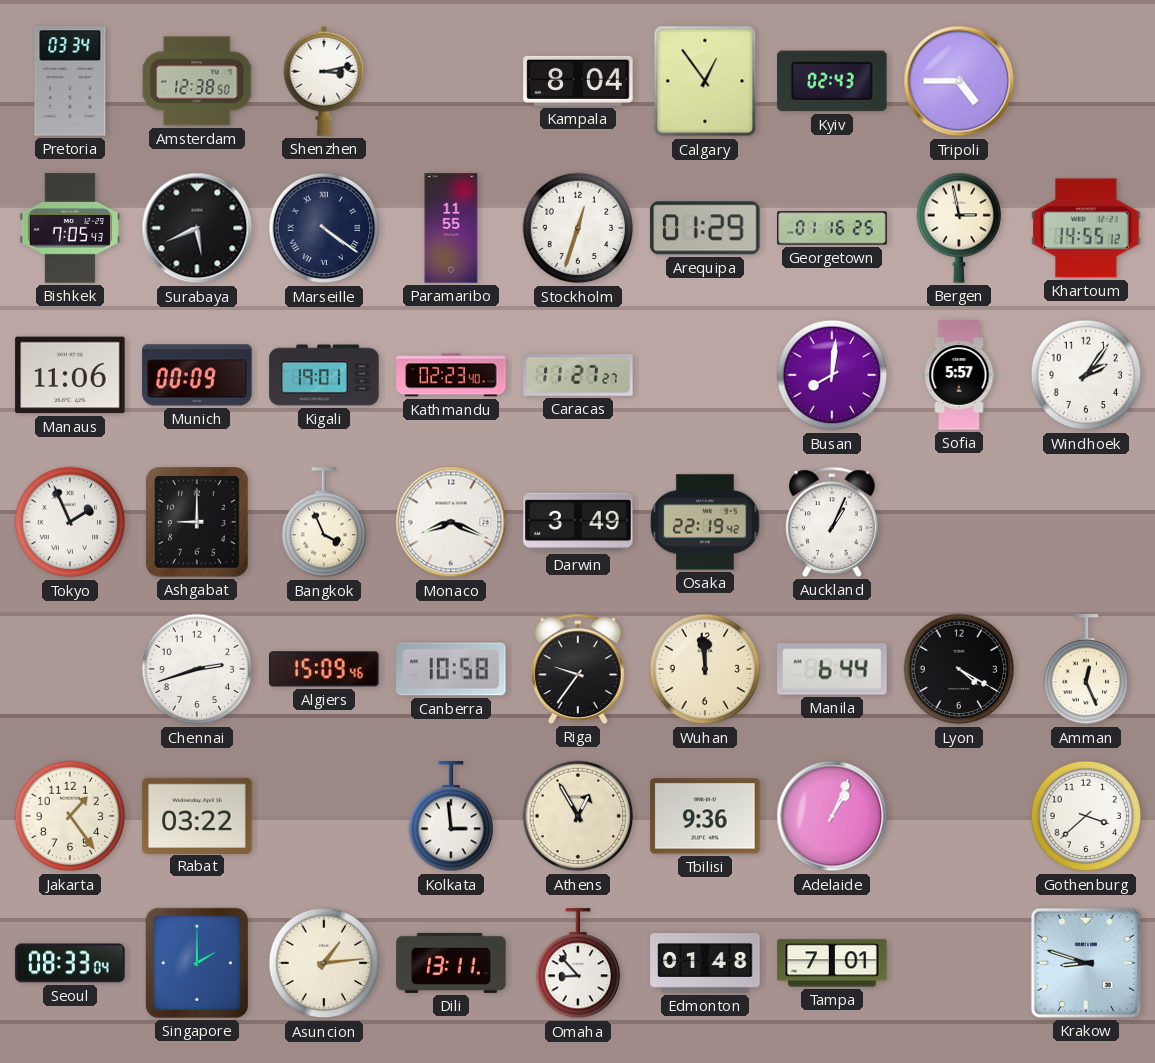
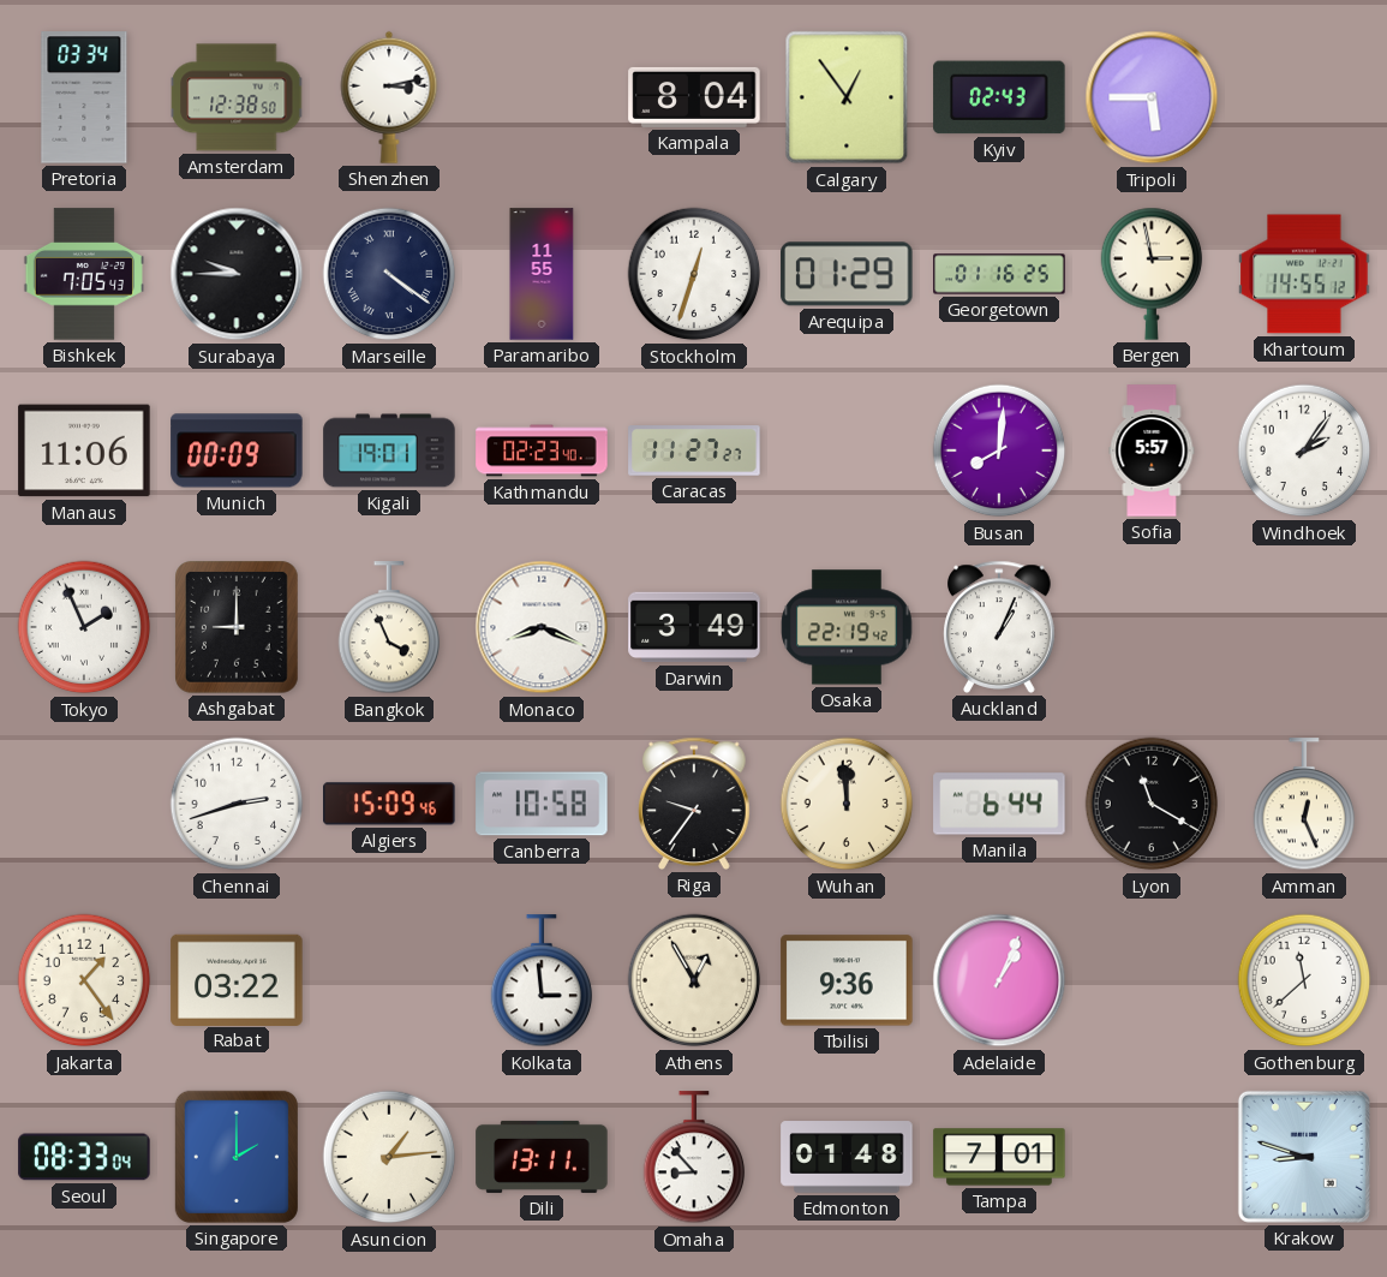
Tripoli: 4:45 -> 5:45
Surabaya: 5:41 -> 9:45
Lyon: 4:20 -> 11:20
Gothenburg: 3:38 -> 11:38
